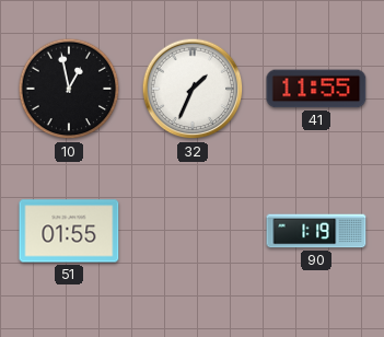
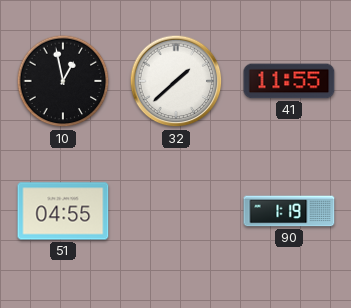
32: 1:34 -> 1:38
51: 01:55 -> 04:55
